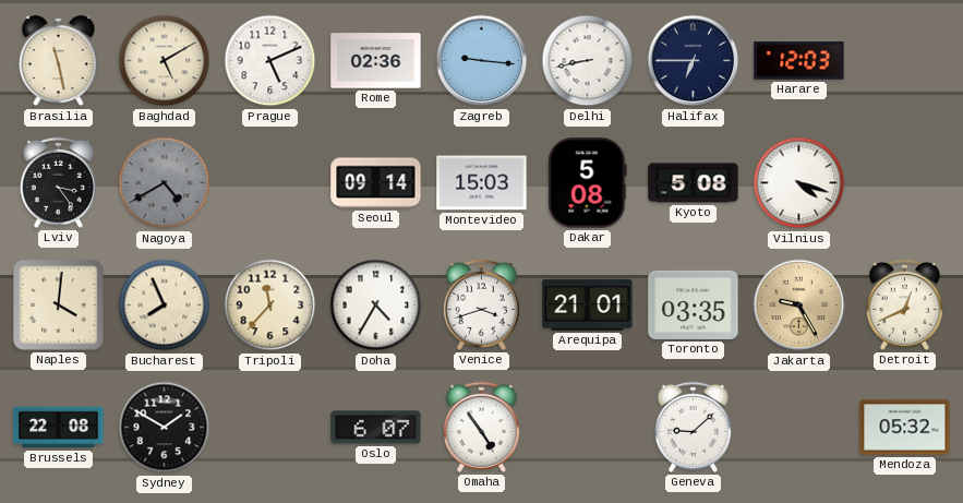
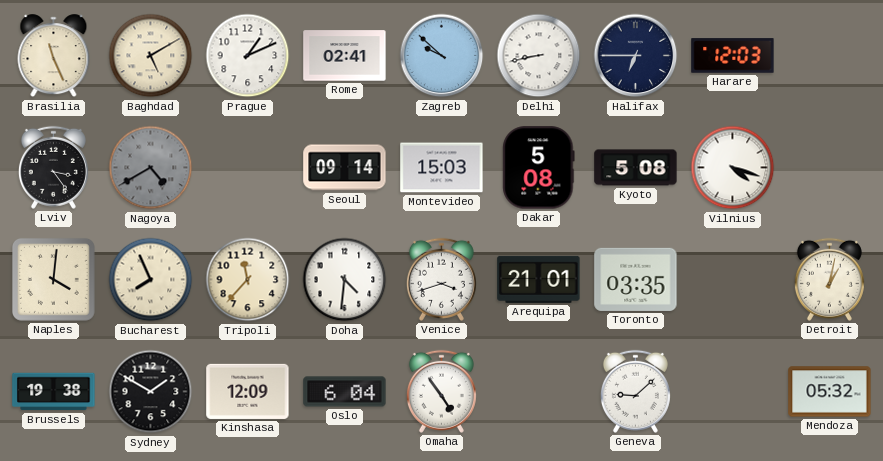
Brasilia: 11:28 -> 11:26
Prague: 5:11 -> 1:11
Rome: 02:36 -> 02:41
Zagreb: 9:16 -> 9:52
Doha: 4:35 -> 4:31
Jakarta: 9:25 -> none
Detroit: 12:41 -> 1:02
Brussels: 22:08 -> 19:38
Kinshasa: none -> 12:09
Oslo: 6:07 -> 6:04
